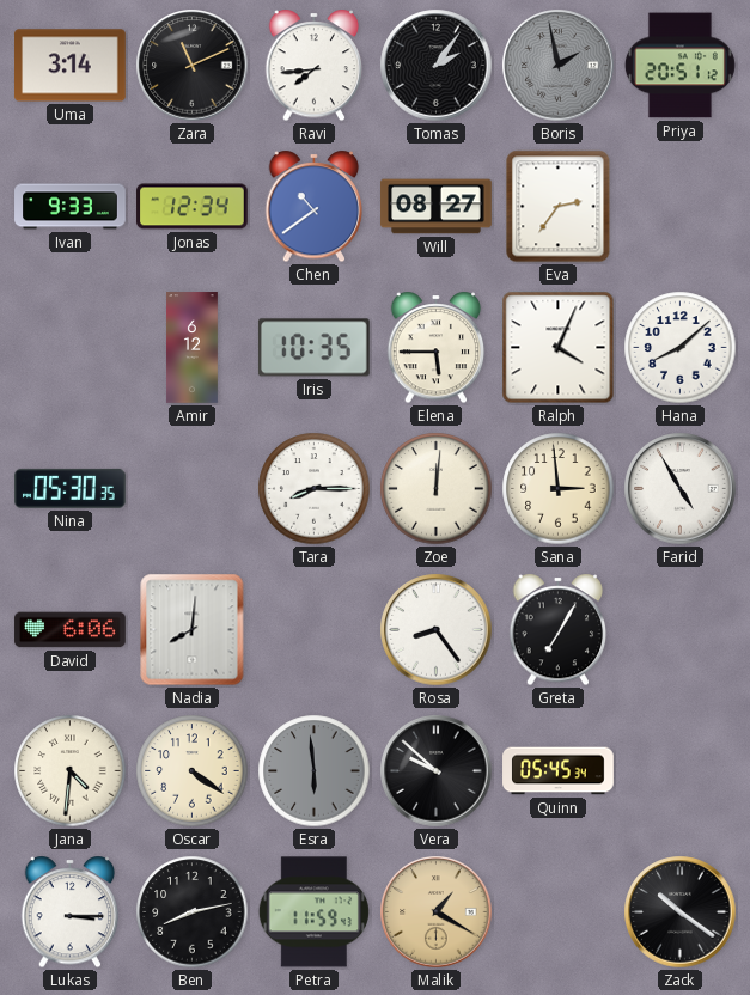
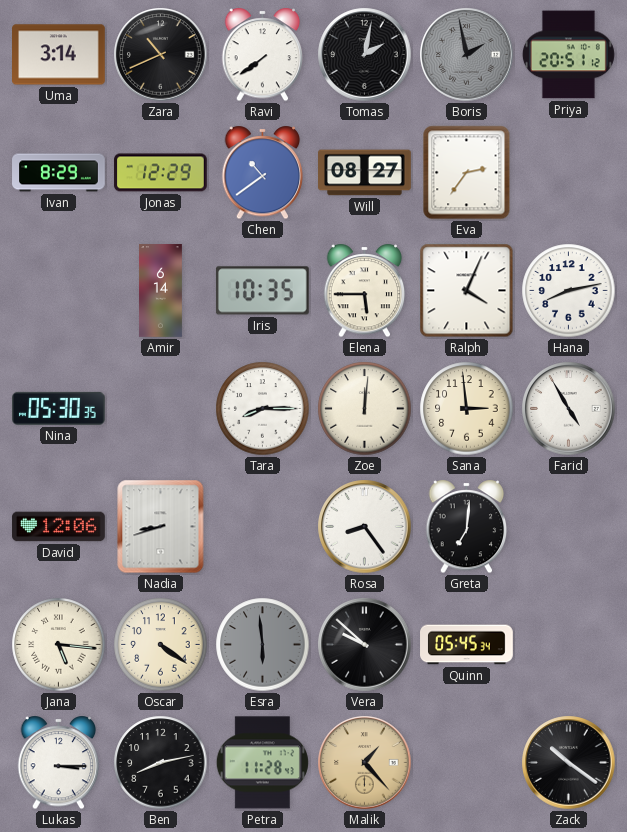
Zara: 11:11 -> 10:41
Ravi: 7:44 -> 7:39
Tomas: 2:06 -> 2:02
Ivan: 9:33 -> 8:29
Jonas: 12:34 -> 12:29
Amir: 6:12 -> 6:14
Hana: 8:08 -> 8:13
David: 6:06 -> 12:06
Nadia: 8:01 -> 8:42
Greta: 7:05 -> 7:01
Jana: 4:31 -> 5:16
Petra: 11:59 -> 11:28
Malik: 1:20 -> 1:23
